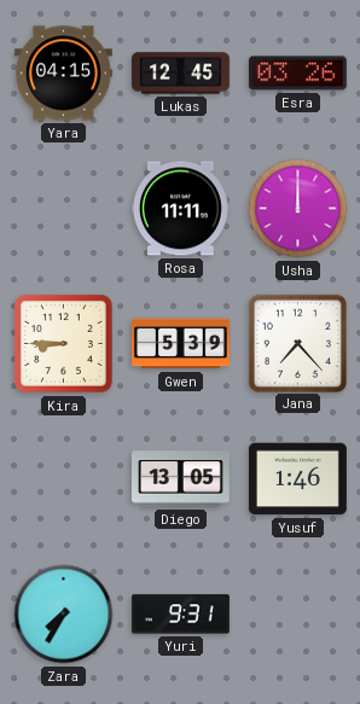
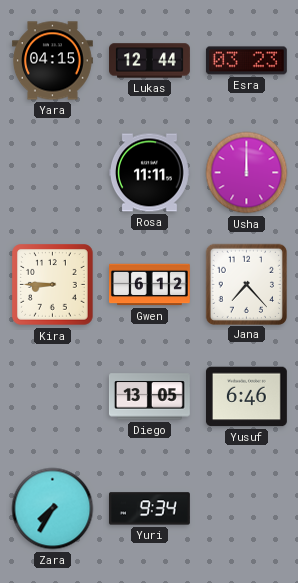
Lukas: 12:45 -> 12:44
Esra: 03:26 -> 03:23
Gwen: 5:39 -> 6:12
Yusuf: 1:46 -> 6:46
Yuri: 9:31 -> 9:34
